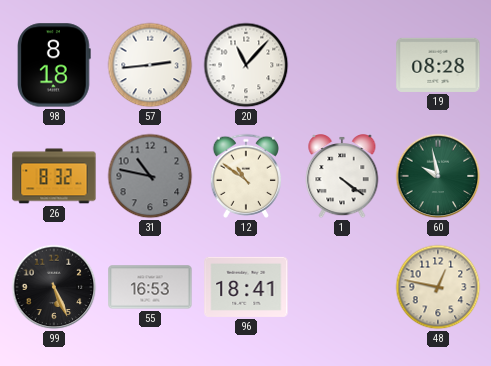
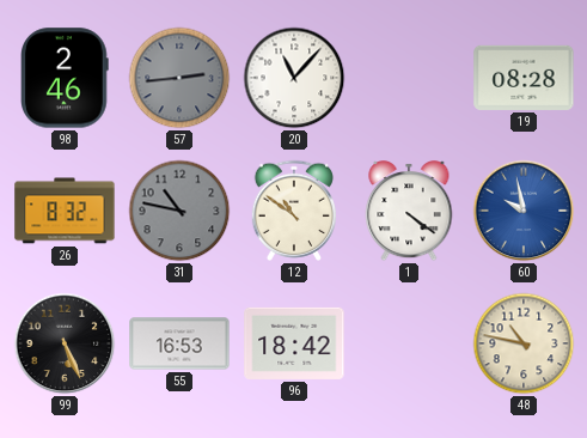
98: 8:18 -> 2:46
57 dial: white -> grey
60 dial: green -> blue
96: 18:41 -> 18:42
48: 12:47 -> 10:47
